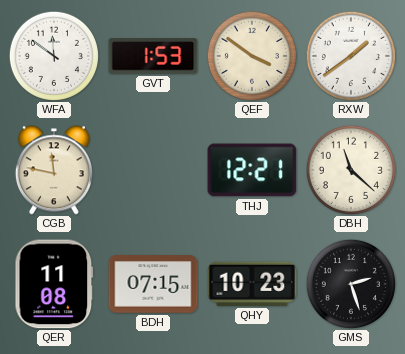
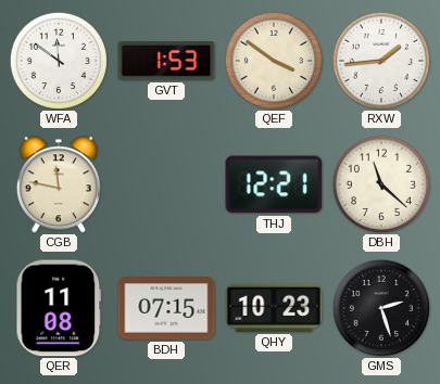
RXW: 1:39 -> 1:44
